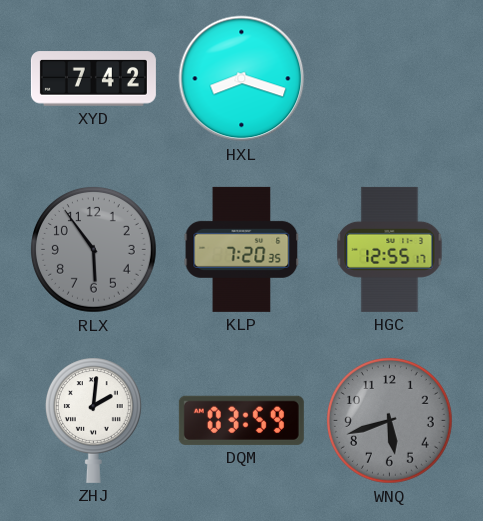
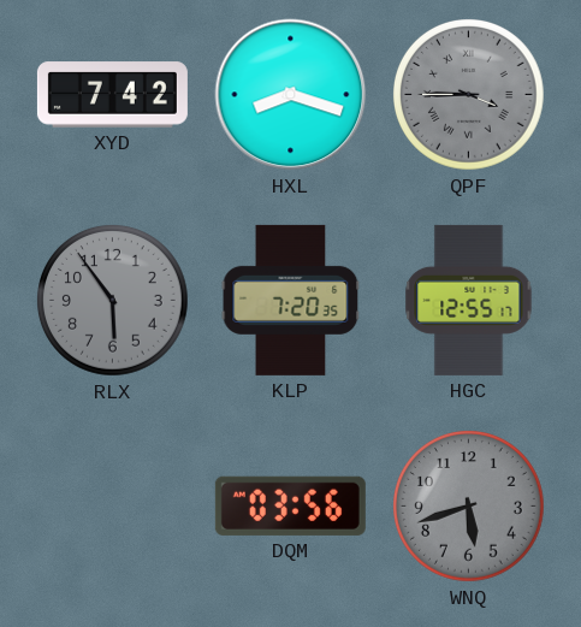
QPF: none -> 3:45
ZHJ: 2:01 -> none
DQM: 03:59 -> 03:56
